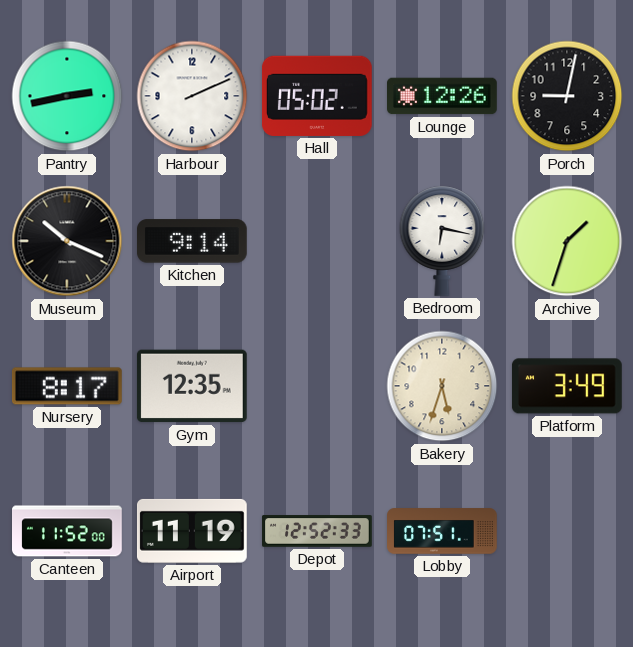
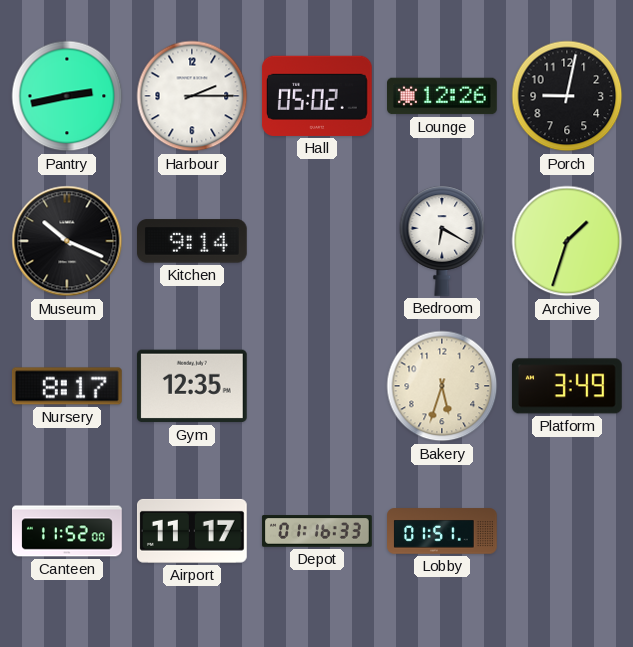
Harbour: 2:11 -> 2:15
Bedroom: 6:17 -> 6:20
Airport: 11:19 -> 11:17
Depot: 12:52 -> 01:16
Lobby: 07:51 -> 01:51
